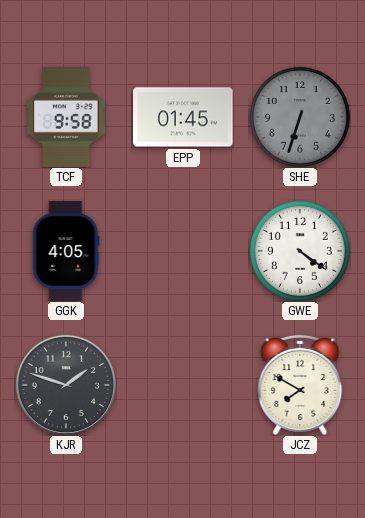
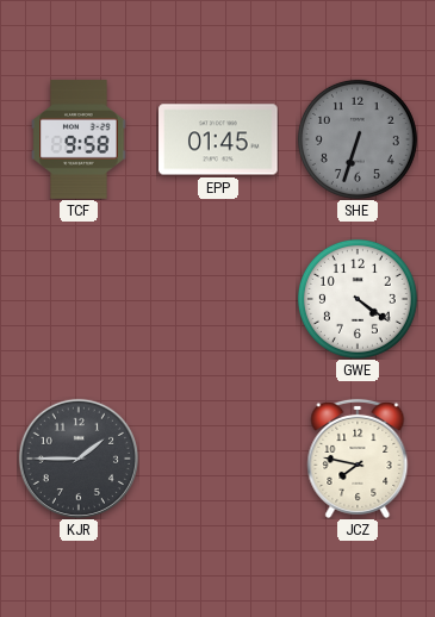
GGK: 4:05 -> none
KJR: 1:48 -> 1:45
JCZ: 7:50 -> 7:47
